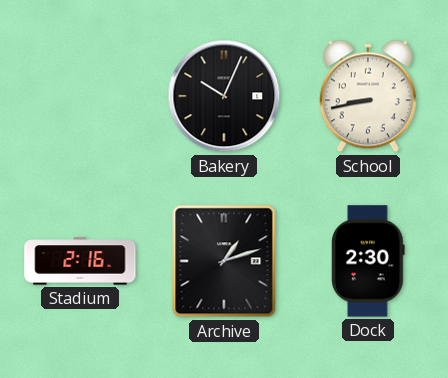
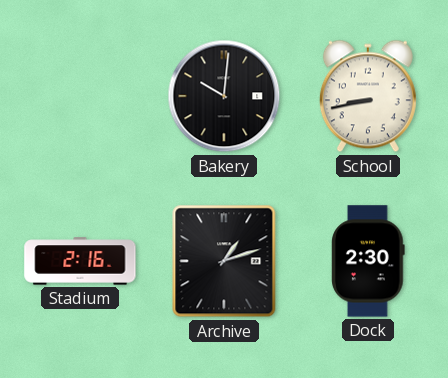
Bakery: 10:04 -> 10:01
